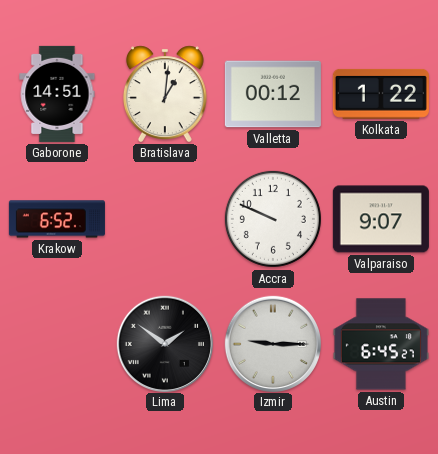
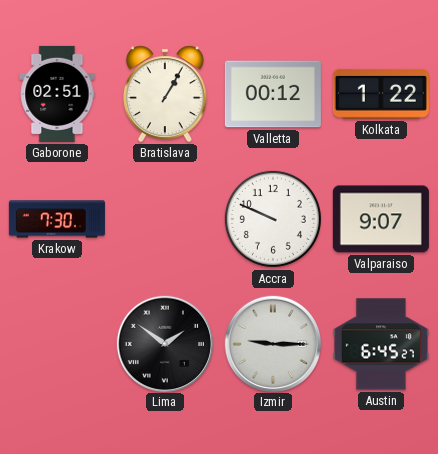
Gaborone: 14:51 -> 02:51
Bratislava: 1:01 -> 1:05
Krakow: 6:52 -> 7:30
